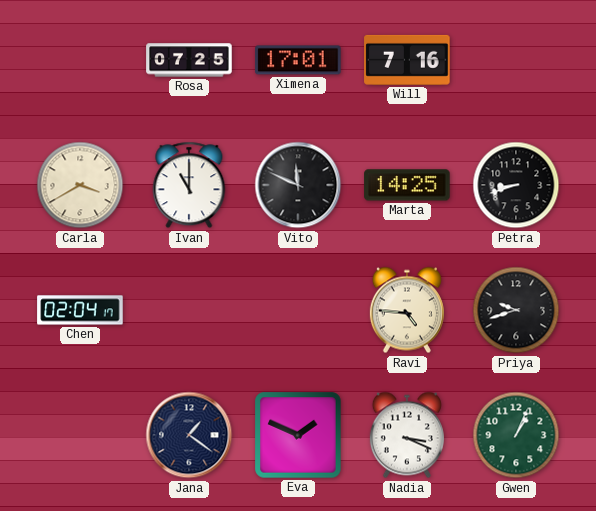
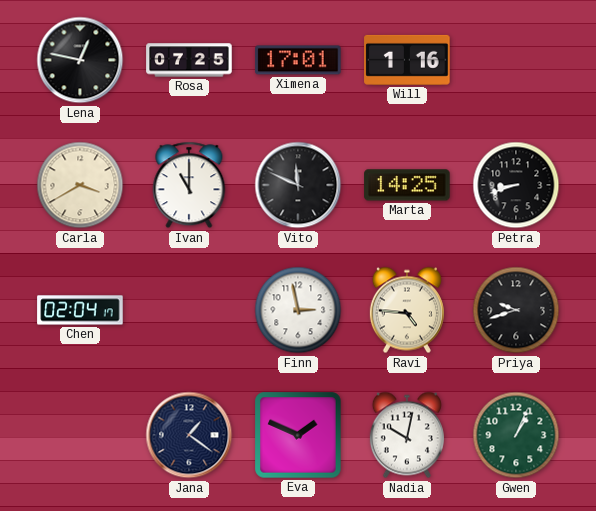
Lena: none -> 12:47
Will: 7:16 -> 1:16
Finn: none -> 2:58
Nadia: 3:19 -> 10:02
